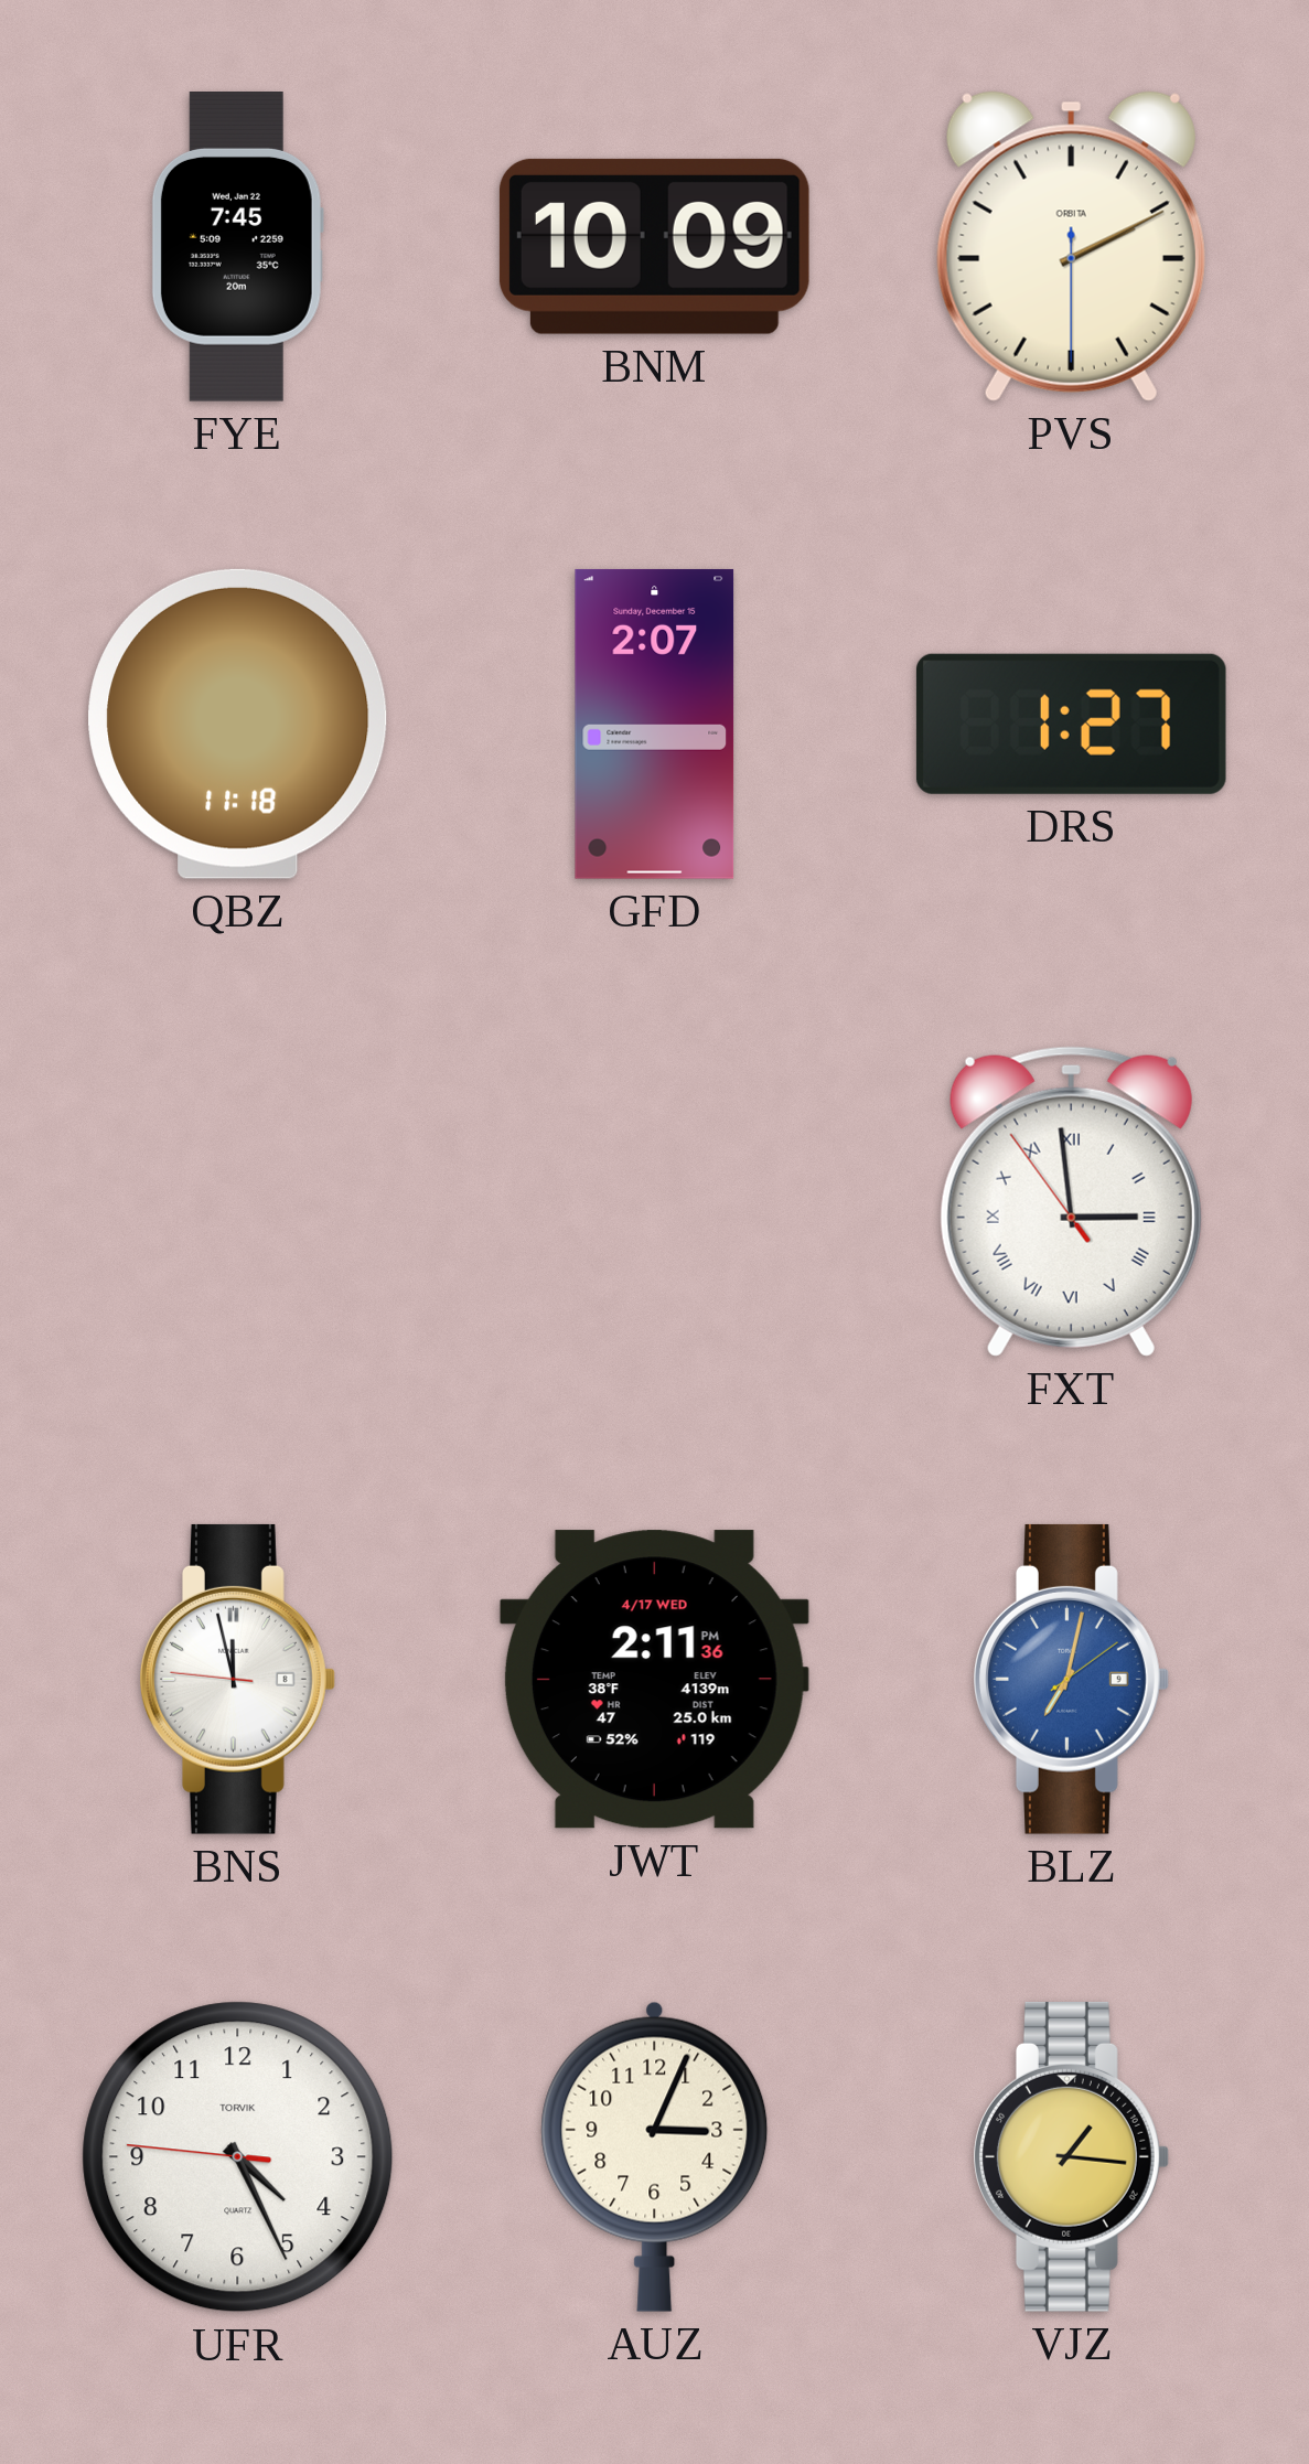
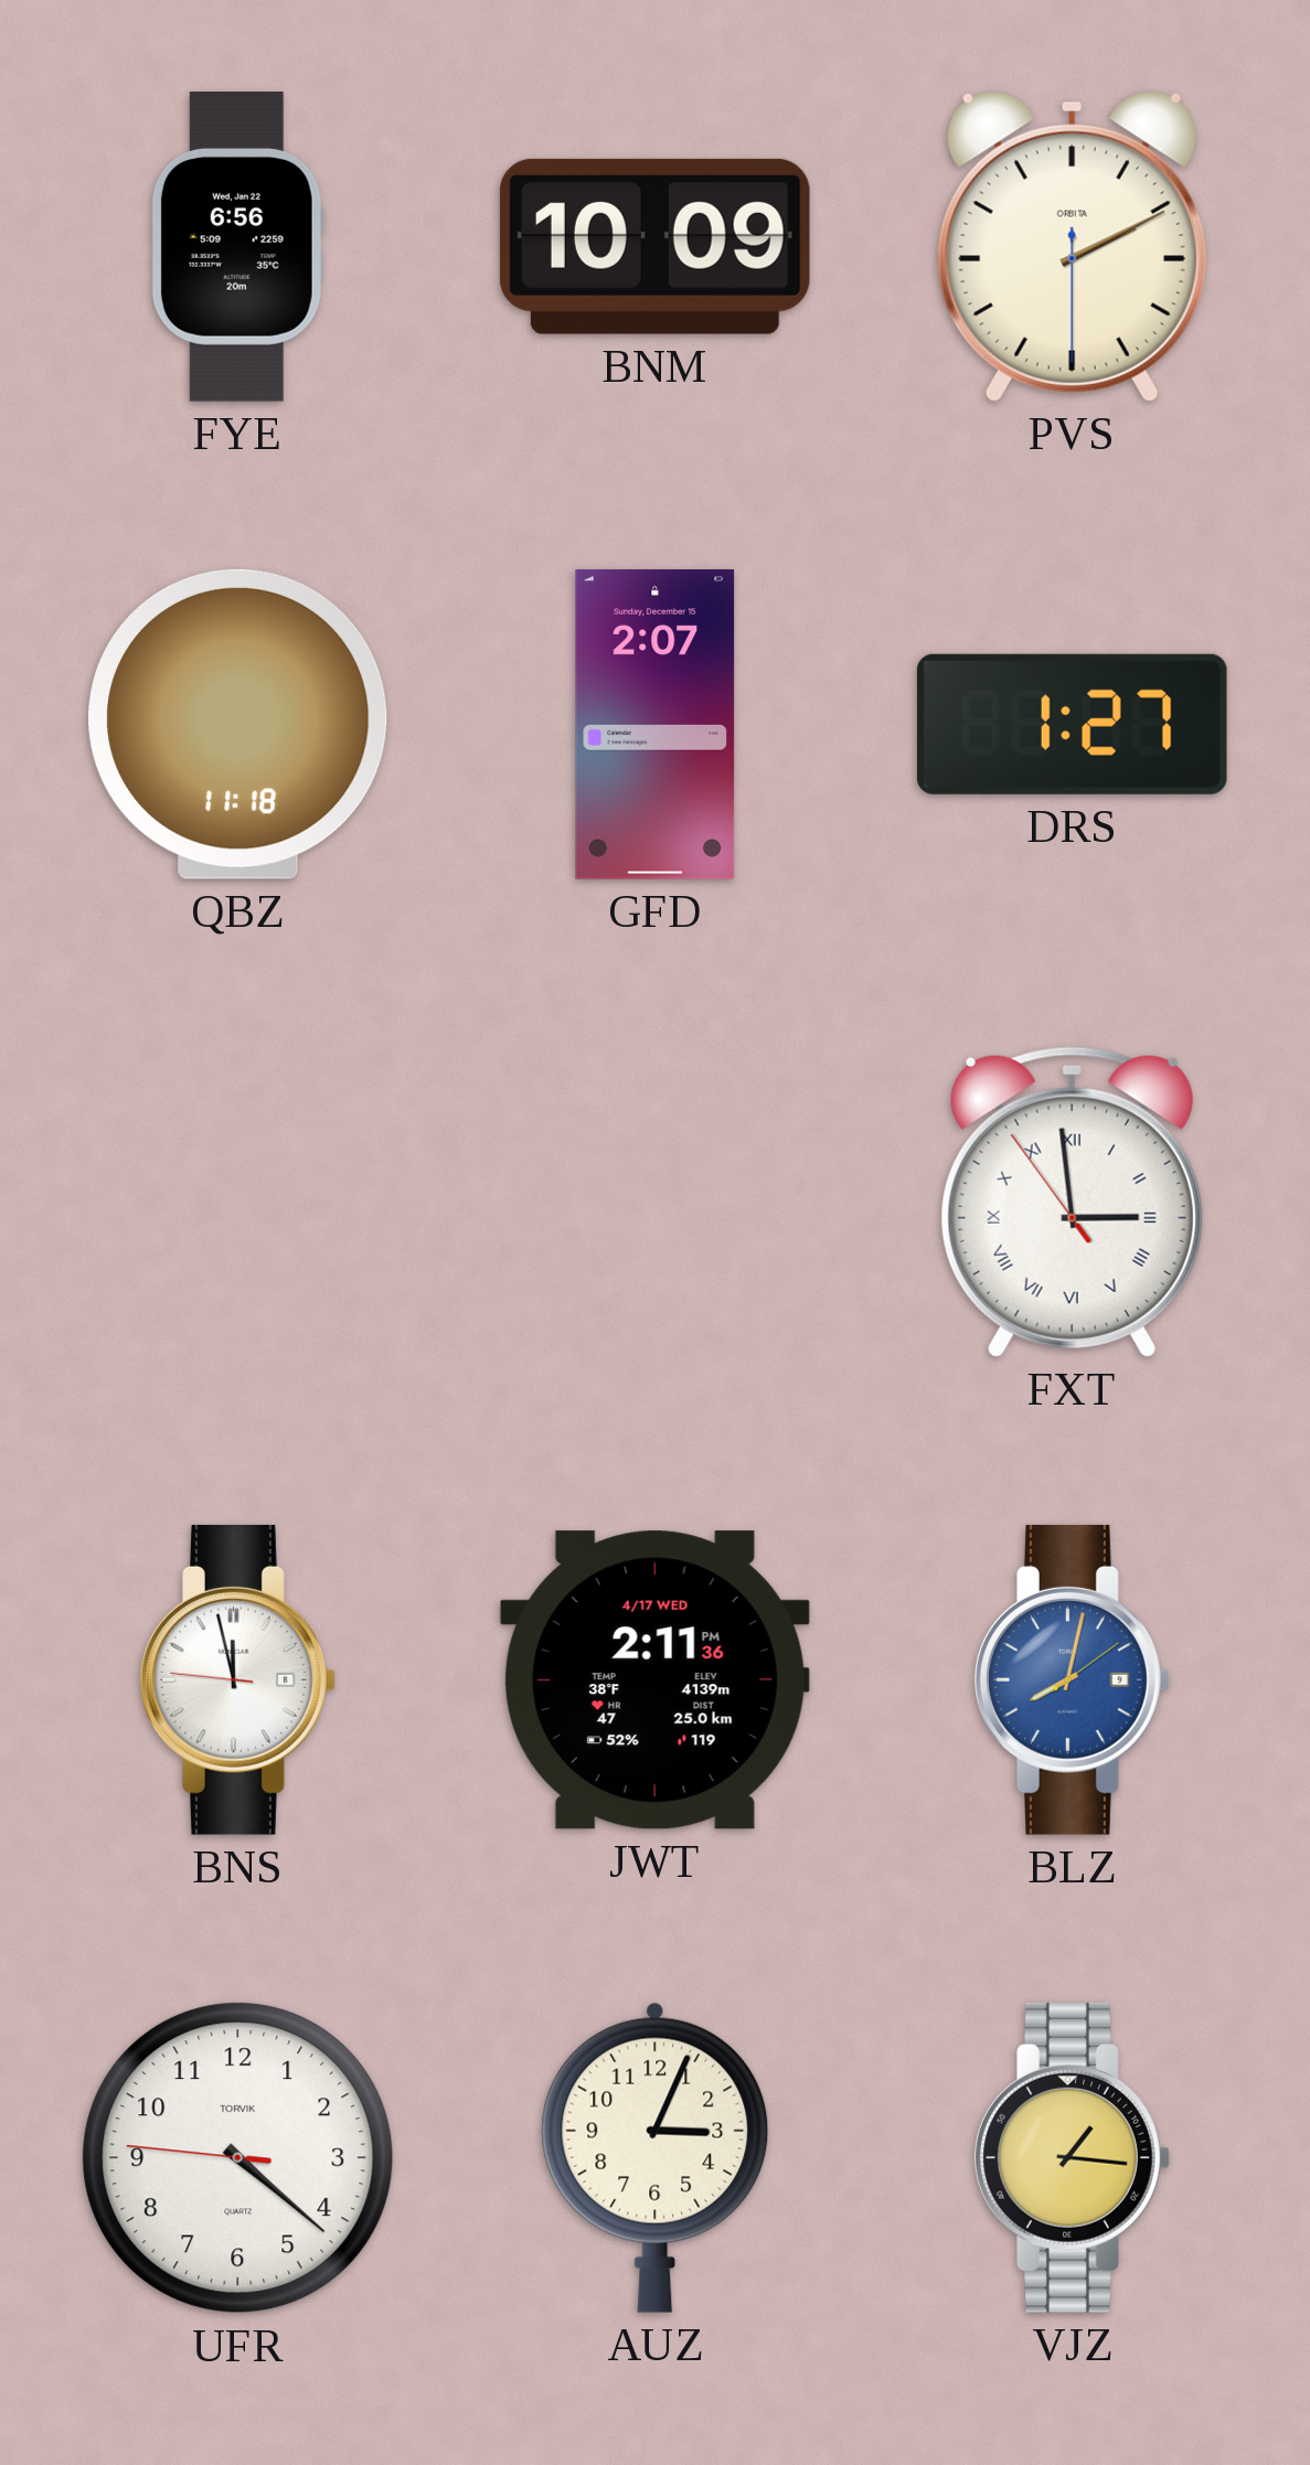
FYE: 7:45 -> 6:56
BLZ: 7:02 -> 8:02
UFR: 4:25 -> 4:21
